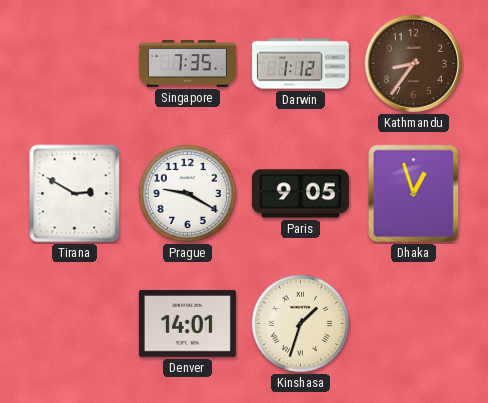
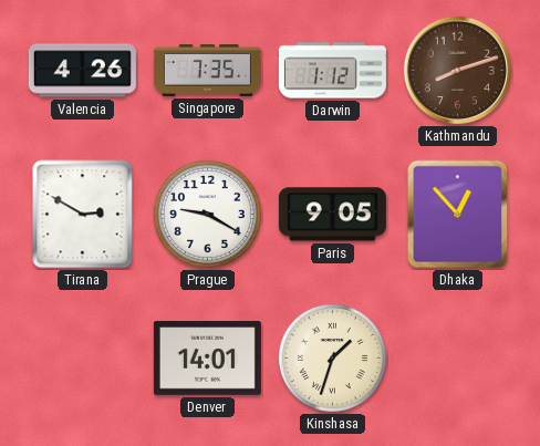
Valencia: none -> 4:26
Kathmandu: 8:36 -> 8:12
Dhaka: 12:57 -> 12:53
